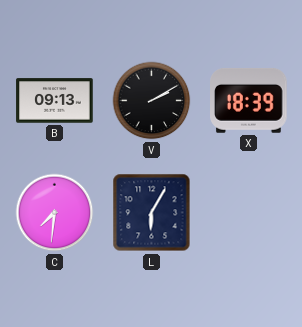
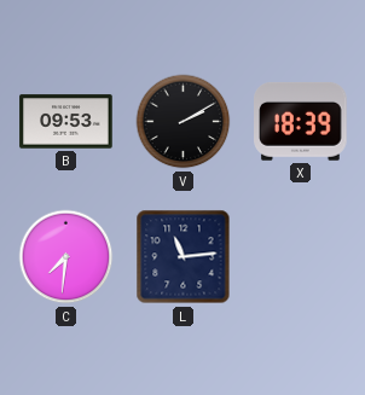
B: 09:13 -> 09:53
L: 6:05 -> 11:14
